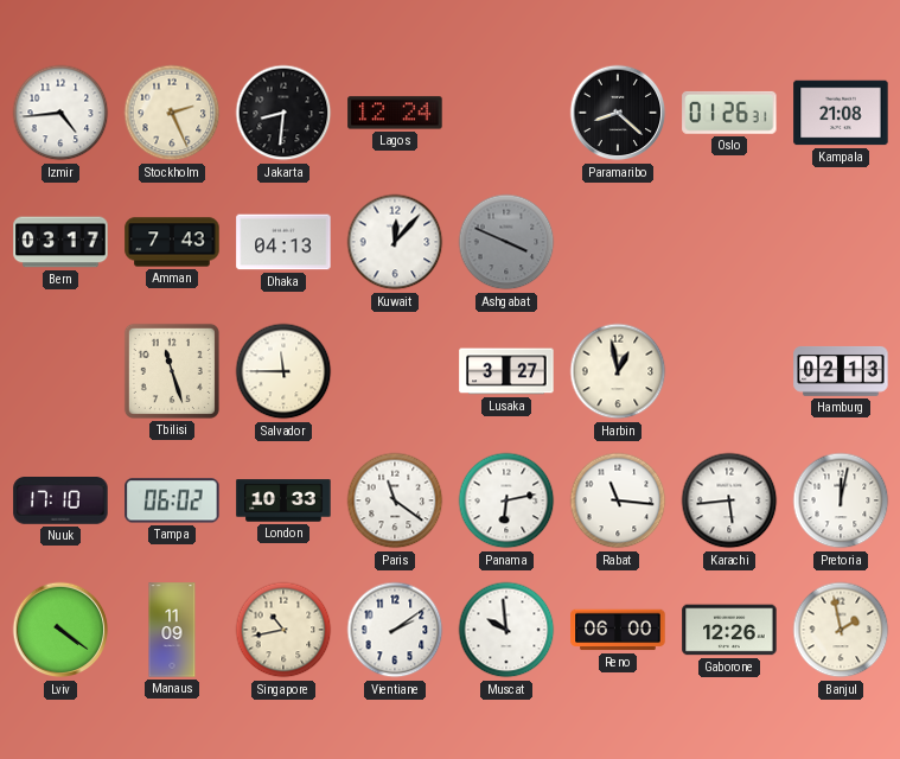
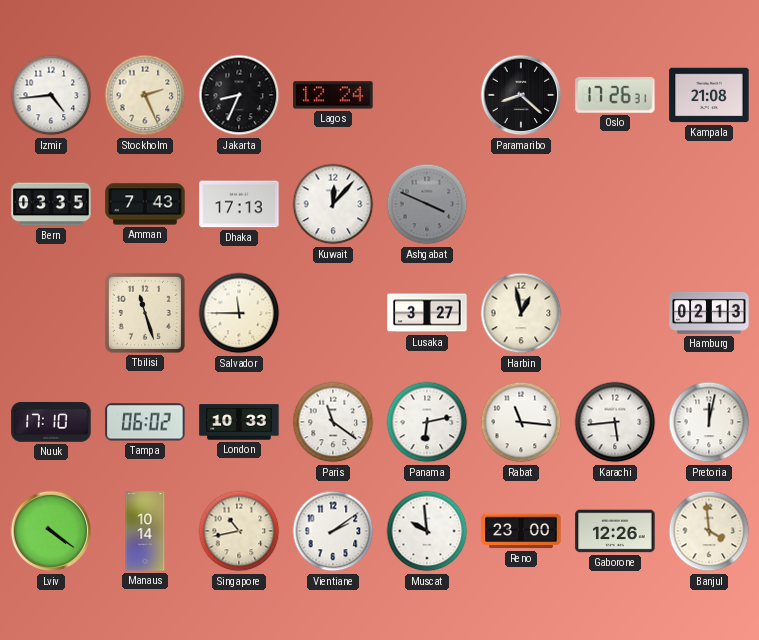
Jakarta: 8:31 -> 8:34
Oslo: 01:26 -> 17:26
Bern: 03:17 -> 03:35
Dhaka: 04:13 -> 17:13
Manaus: 11:09 -> 10:14
Reno: 06:00 -> 23:00
Banjul: 1:58 -> 3:59
